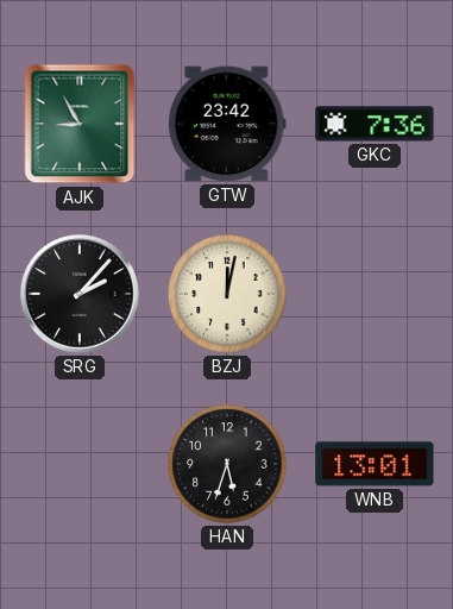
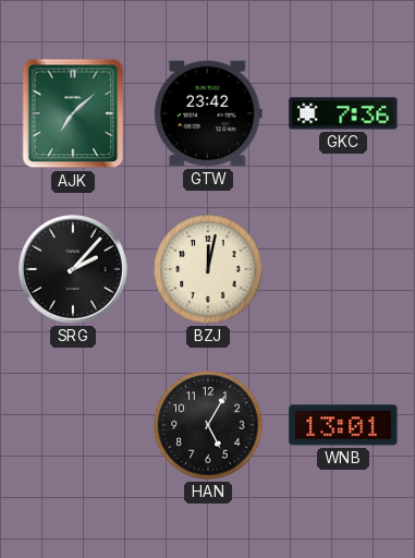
AJK: 8:55 -> 7:08
HAN: 5:33 -> 5:05
